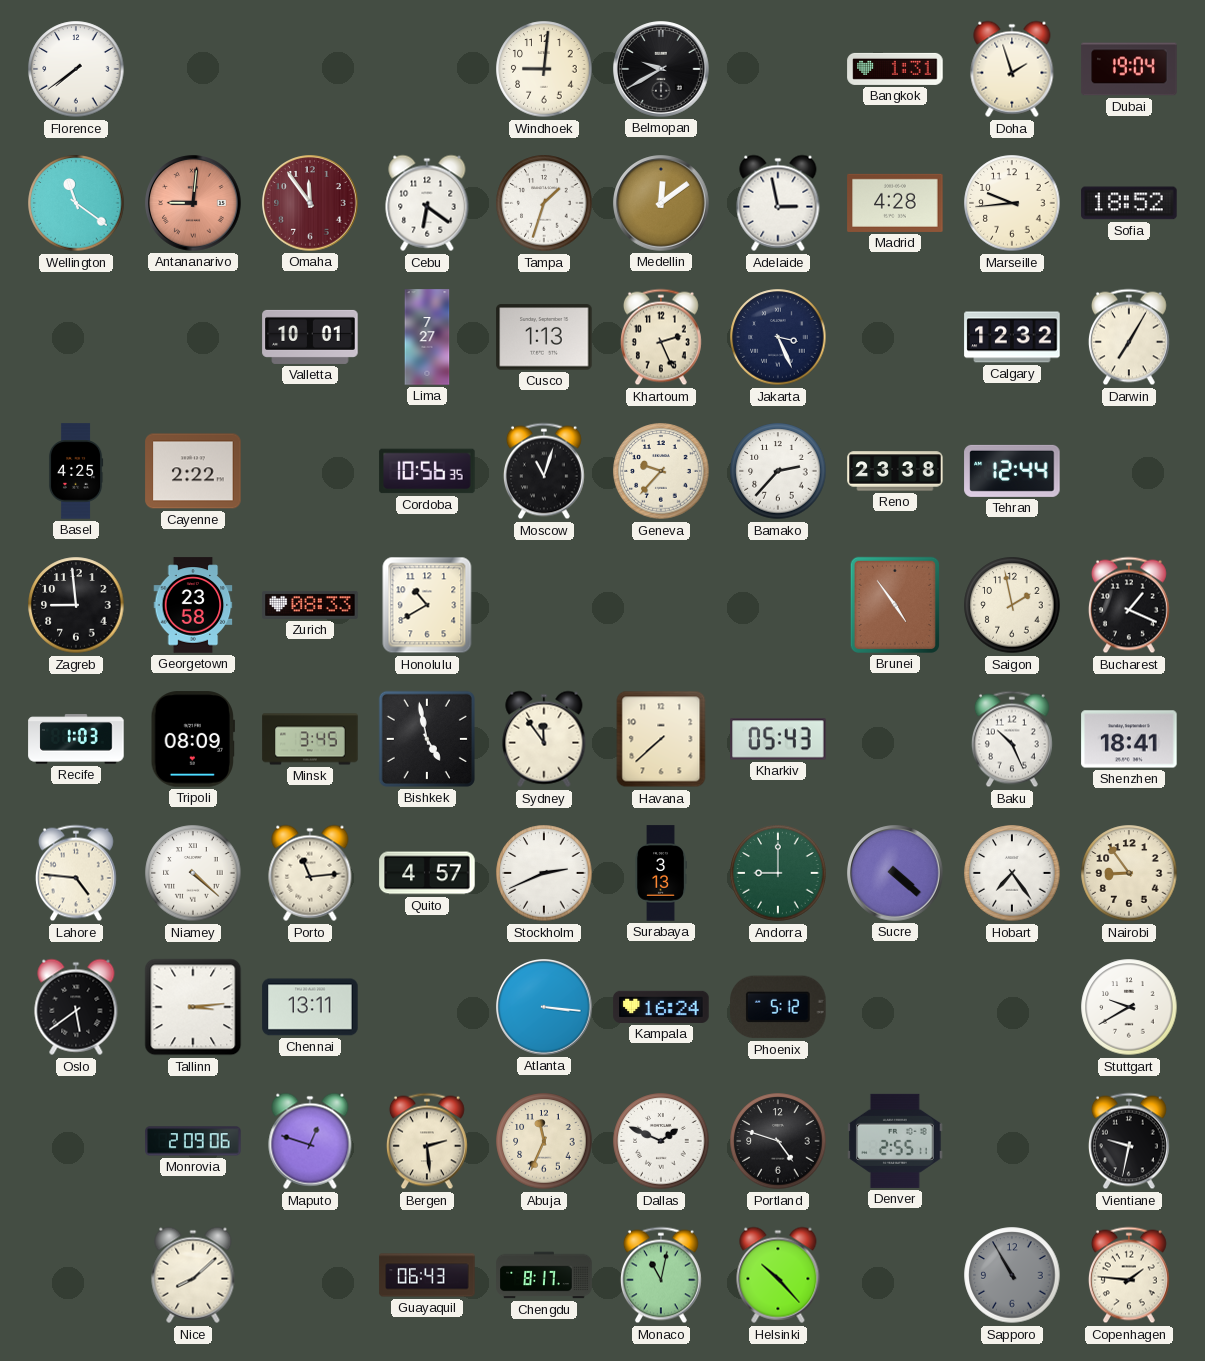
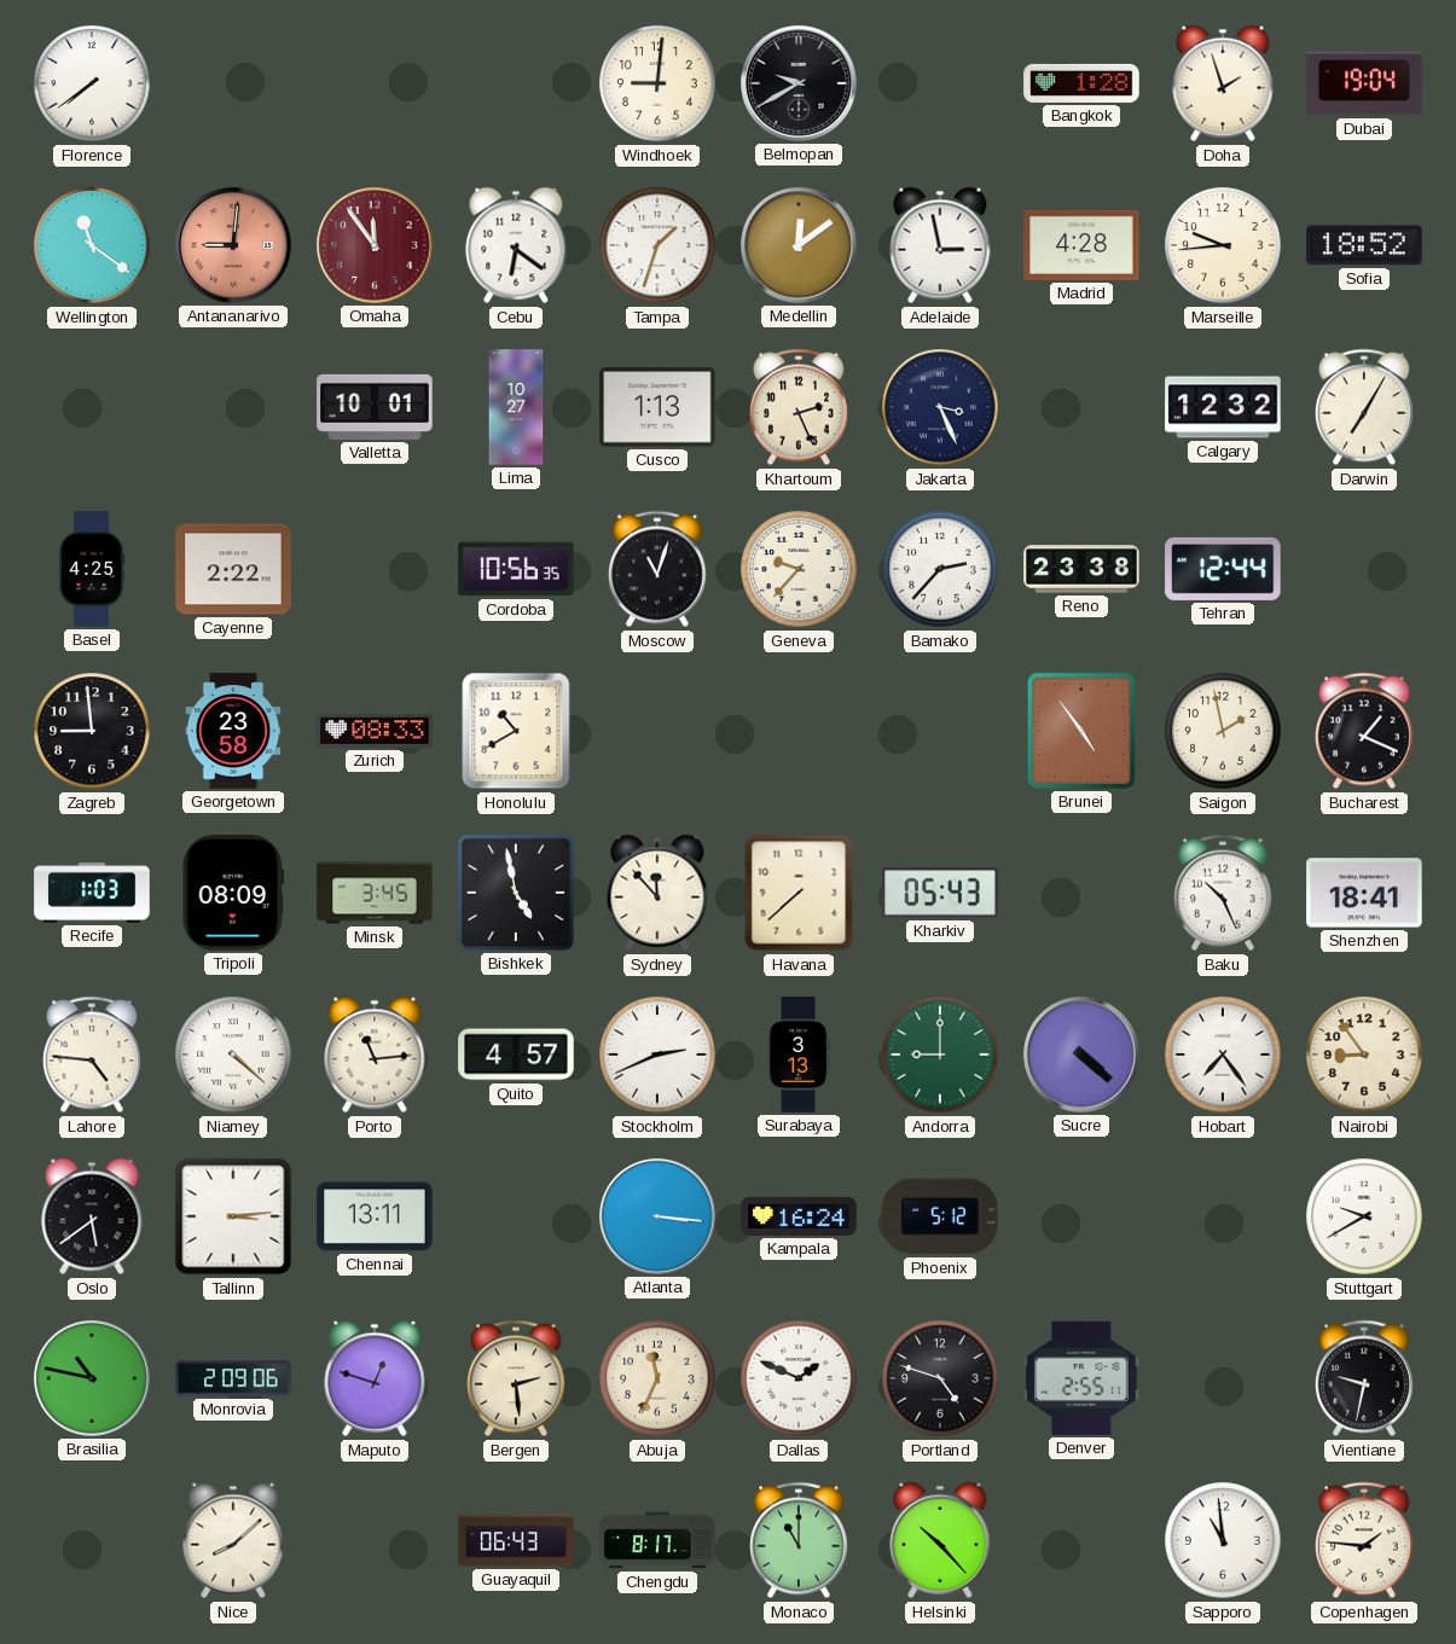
Bangkok: 1:31 -> 1:28
Lima: 7:27 -> 10:27
Sydney: 11:54 -> 11:53
Brasilia: none -> 10:47
Monaco: 11:02 -> 11:00
Sapporo: 10:55 -> 10:59
Sapporo dial: grey -> white
